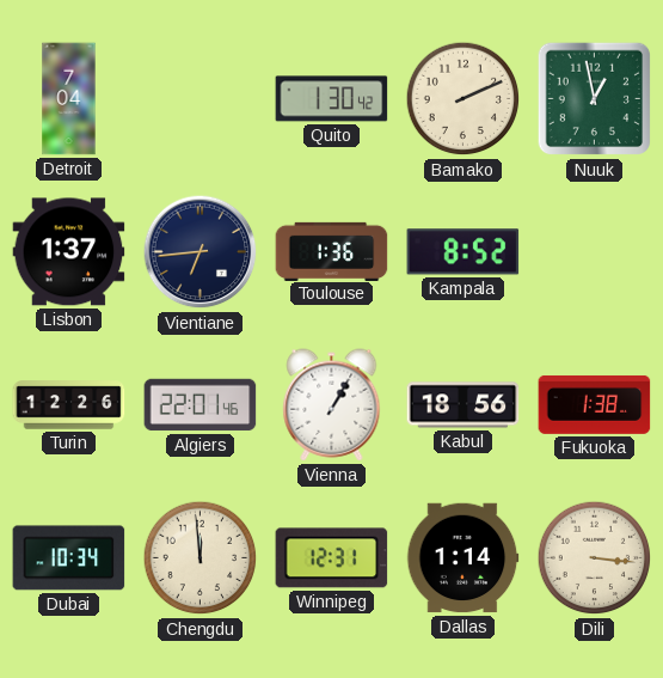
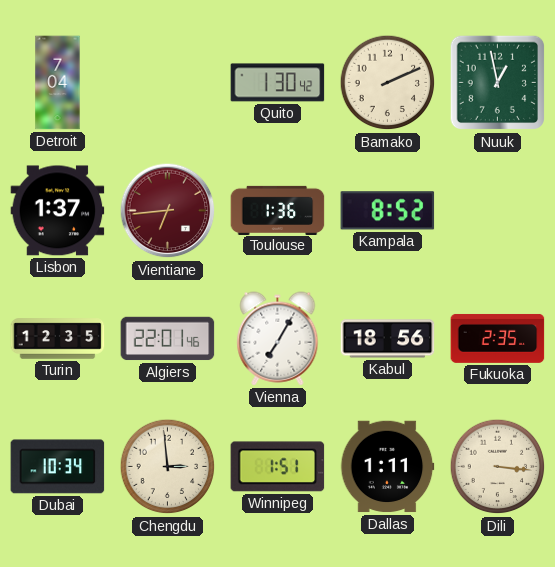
Vientiane dial: navy -> burgundy
Turin: 12:26 -> 12:35
Vienna: 1:05 -> 7:05
Fukuoka: 1:38 -> 2:35
Chengdu: 11:59 -> 2:59
Winnipeg: 12:31 -> 1:51
Dallas: 1:14 -> 1:11
